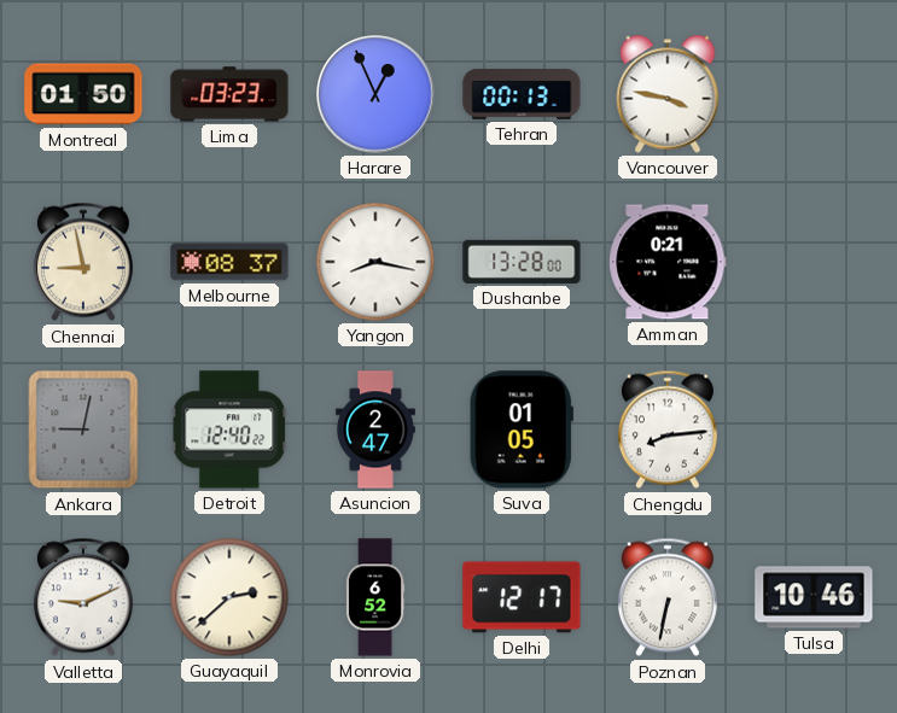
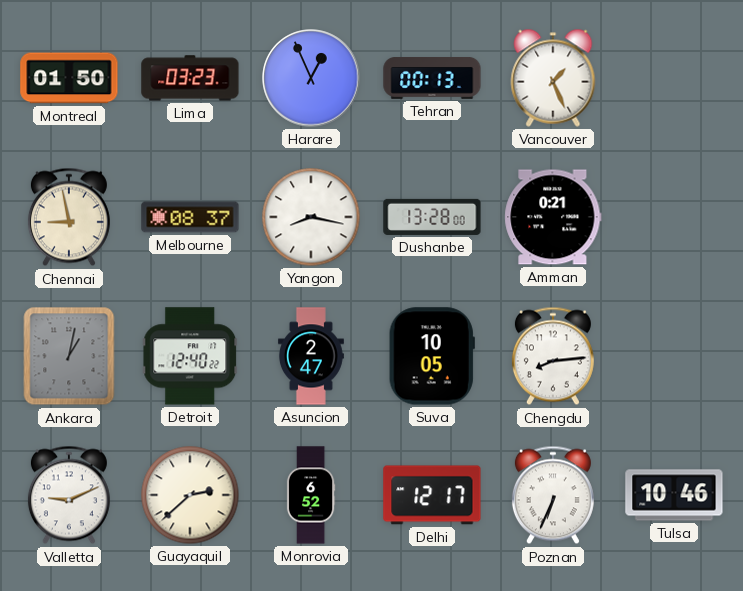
Vancouver: 3:47 -> 1:26
Ankara: 9:02 -> 1:02
Suva: 01:05 -> 10:05
Poznan: 6:32 -> 6:34
